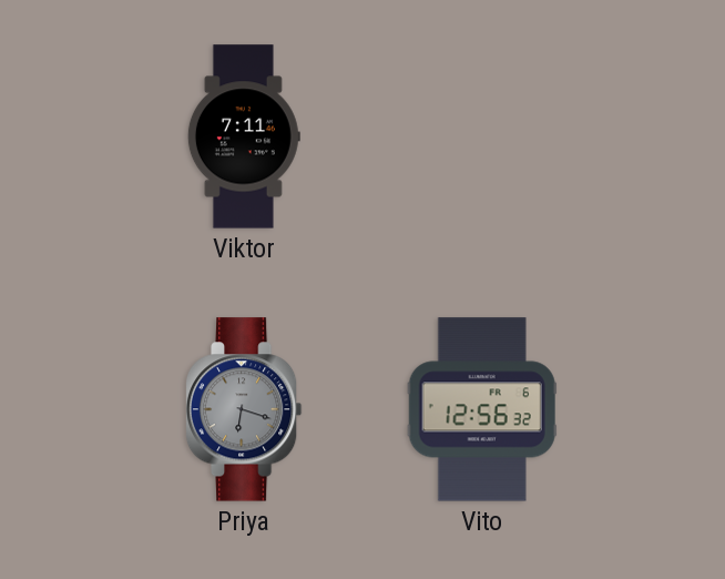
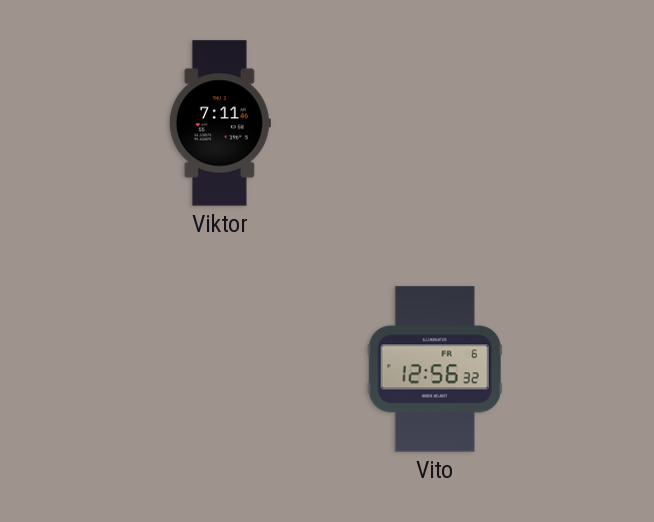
Priya: 6:18 -> none
